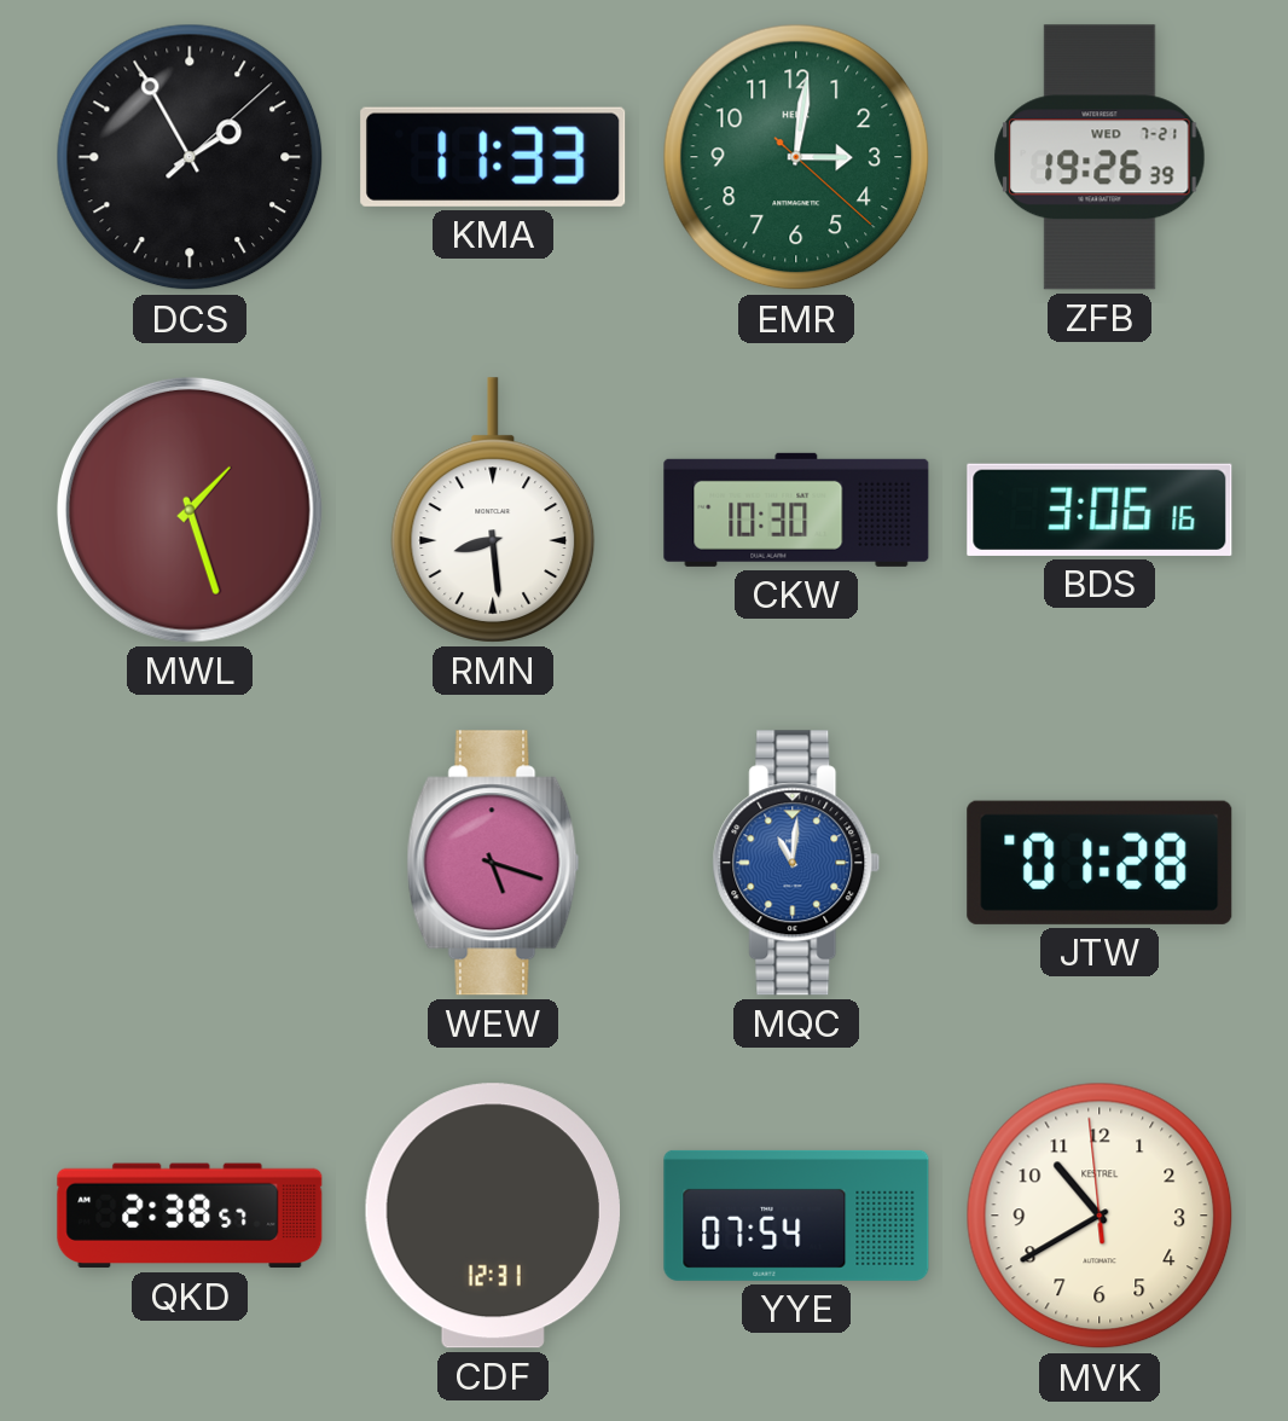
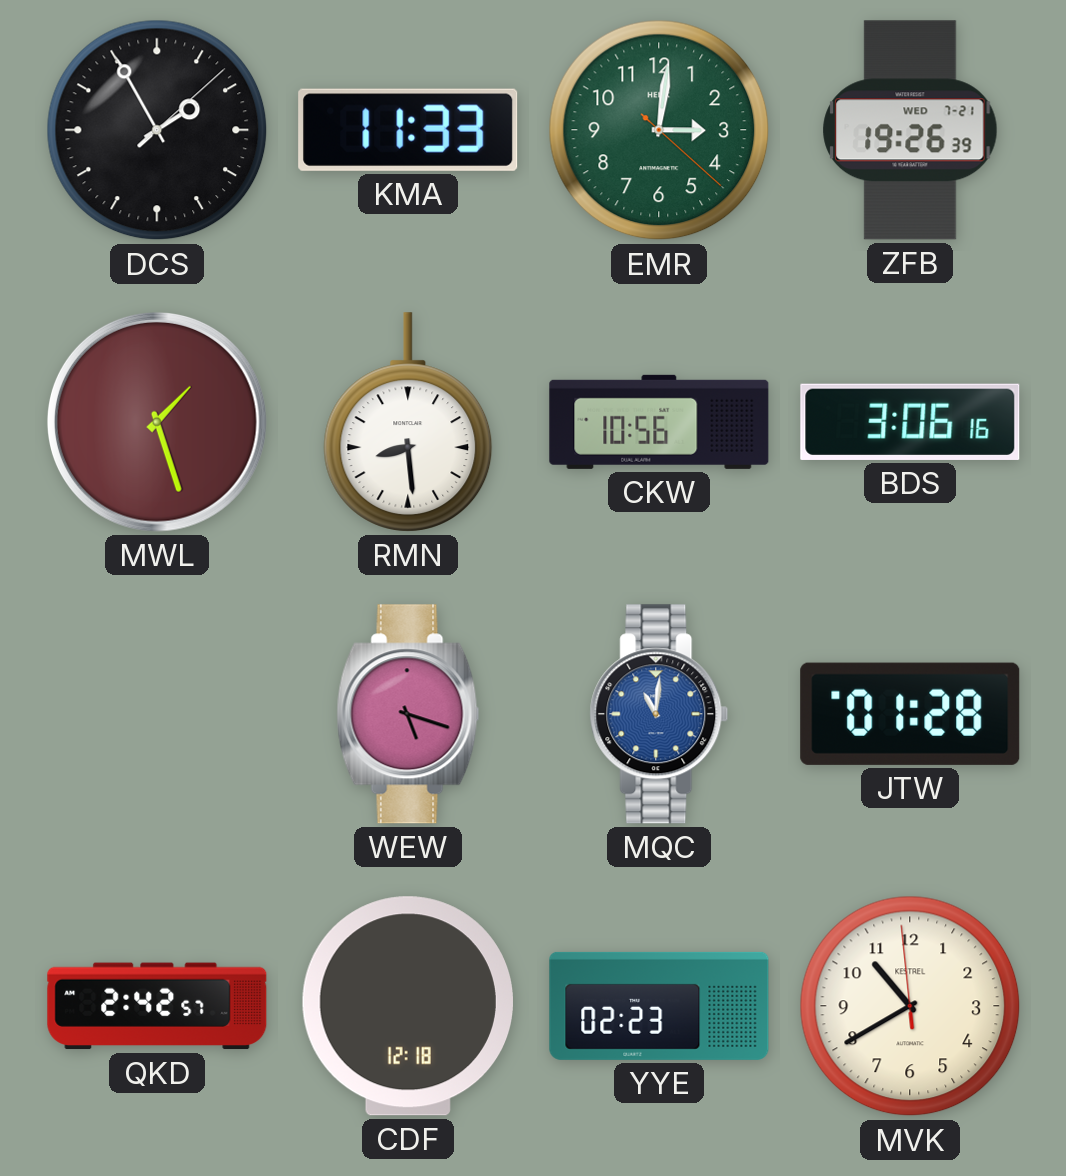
CKW: 10:30 -> 10:56
QKD: 2:38 -> 2:42
CDF: 12:31 -> 12:18
YYE: 07:54 -> 02:23
